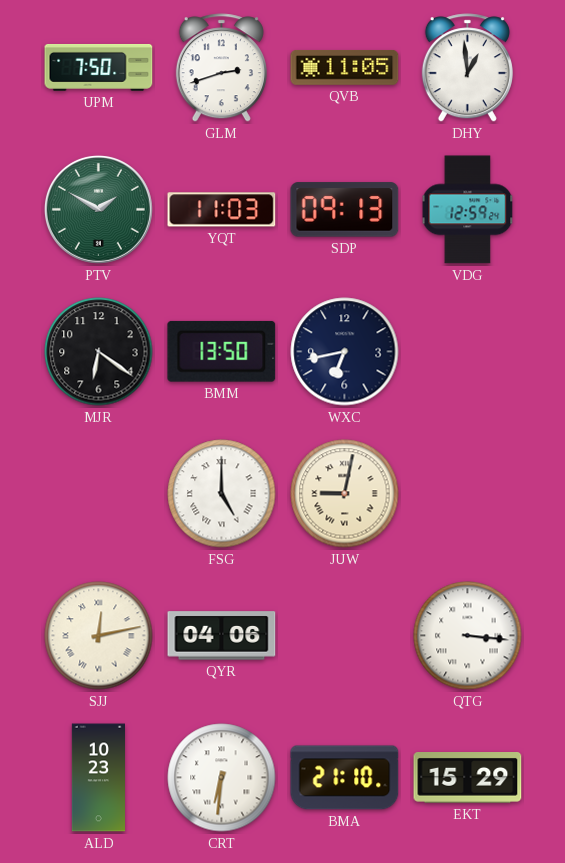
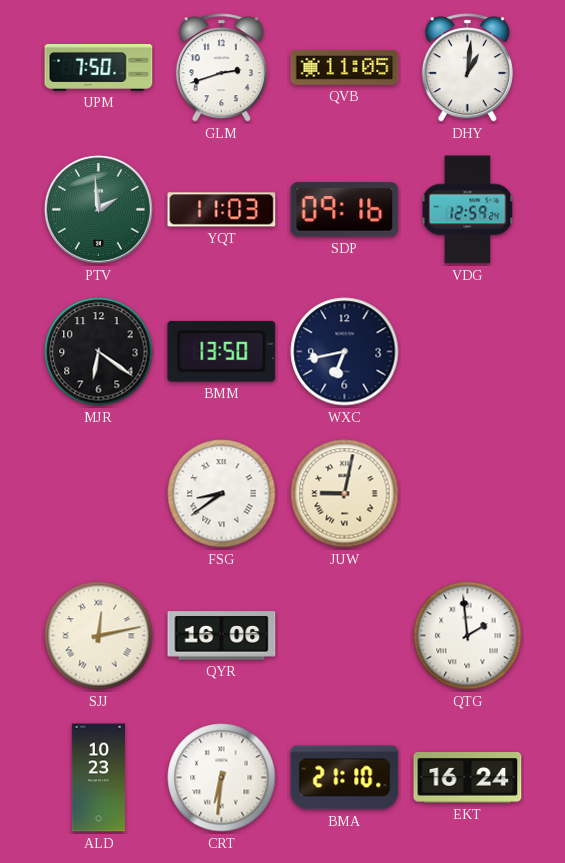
DHY: 12:59 -> 1:01
PTV: 1:50 -> 1:59
SDP: 09:13 -> 09:16
FSG: 5:00 -> 8:39
QYR: 04:06 -> 16:06
QTG: 3:16 -> 1:59
EKT: 15:29 -> 16:24
